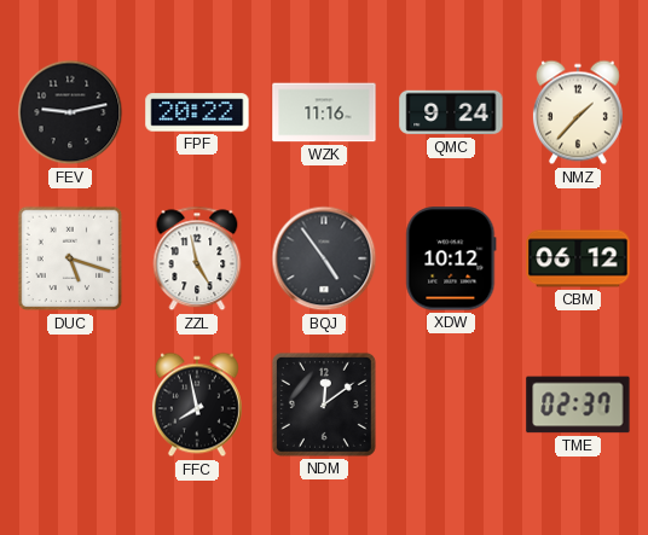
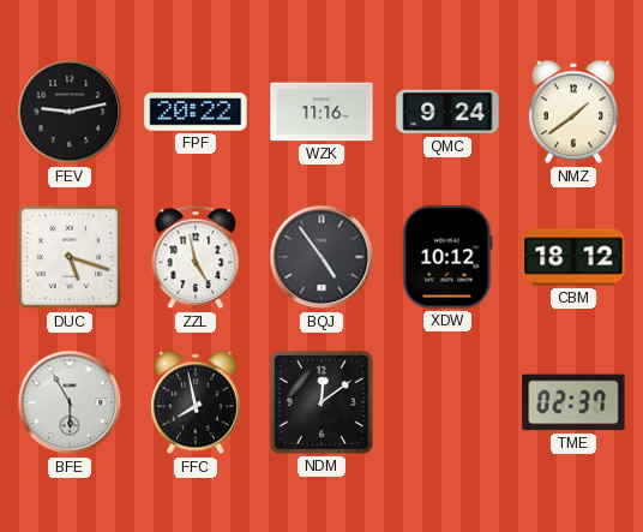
NMZ: 1:37 -> 1:39
CBM: 06:12 -> 18:12
BFE: none -> 5:55
